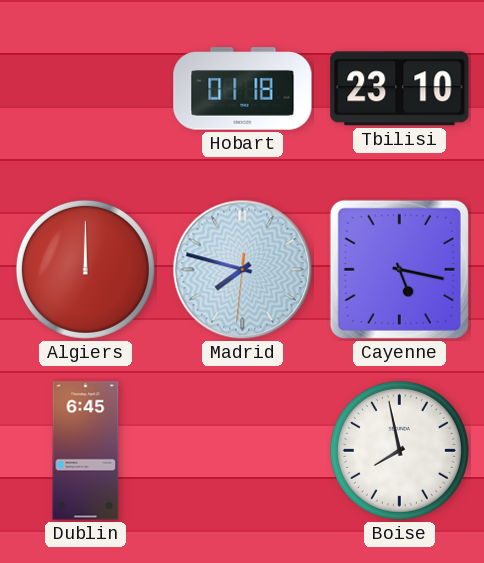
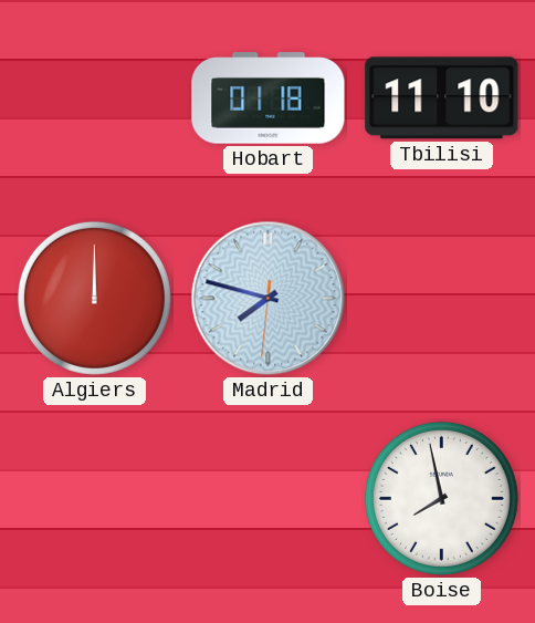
Tbilisi: 23:10 -> 11:10
Cayenne: 5:17 -> none
Dublin: 6:45 -> none
